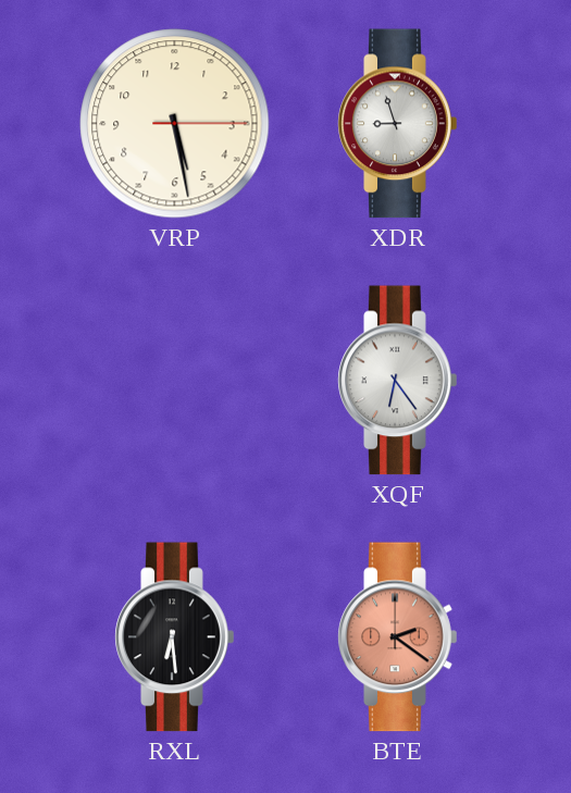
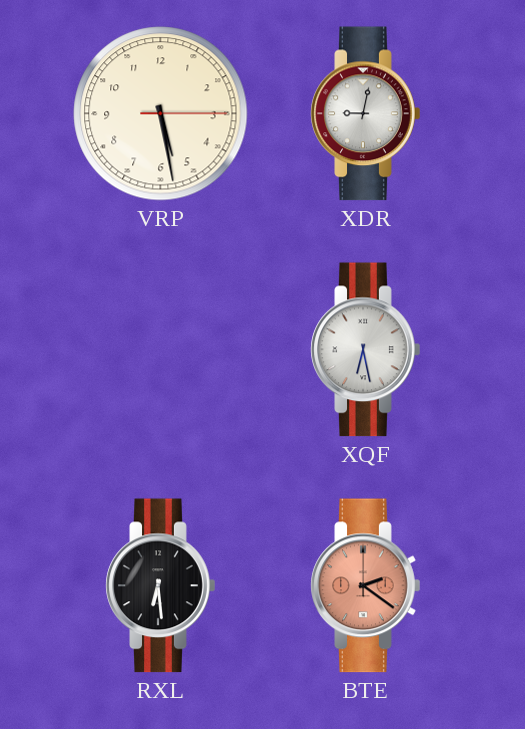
XDR: 8:57 -> 9:02
XQF: 6:24 -> 6:28
